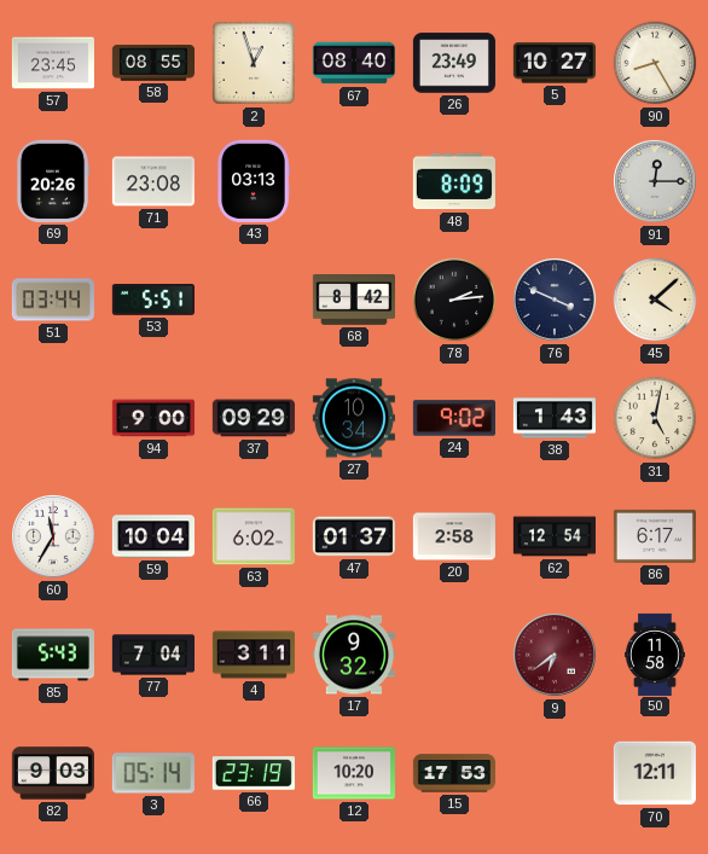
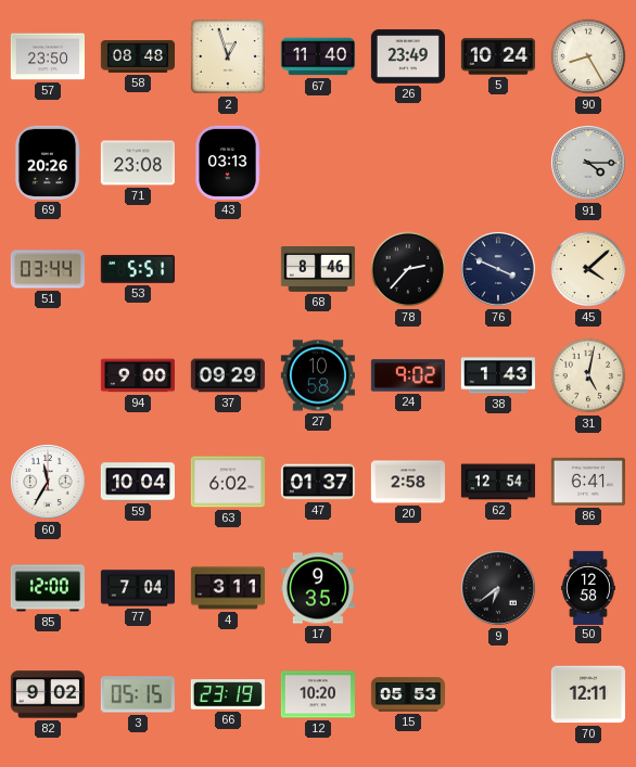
57: 23:45 -> 23:50
58: 08:55 -> 08:48
67: 08:40 -> 11:40
5: 10:27 -> 10:24
48: 8:09 -> none
91: 12:15 -> 4:15
68: 8:42 -> 8:46
78: 2:14 -> 2:37
27: 10:34 -> 10:58
86: 6:17 -> 6:41
85: 5:43 -> 12:00
17: 9:32 -> 9:35
9 dial: burgundy -> black
50: 11:58 -> 12:58
82: 9:03 -> 9:02
3: 05:14 -> 05:15
15: 17:53 -> 05:53
